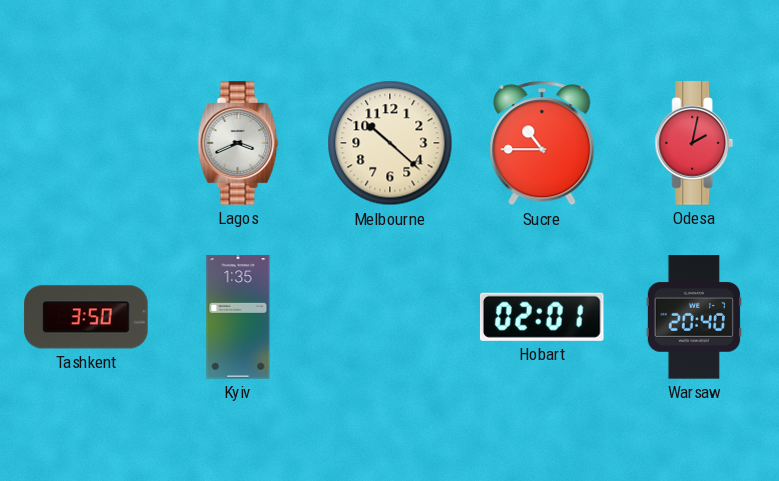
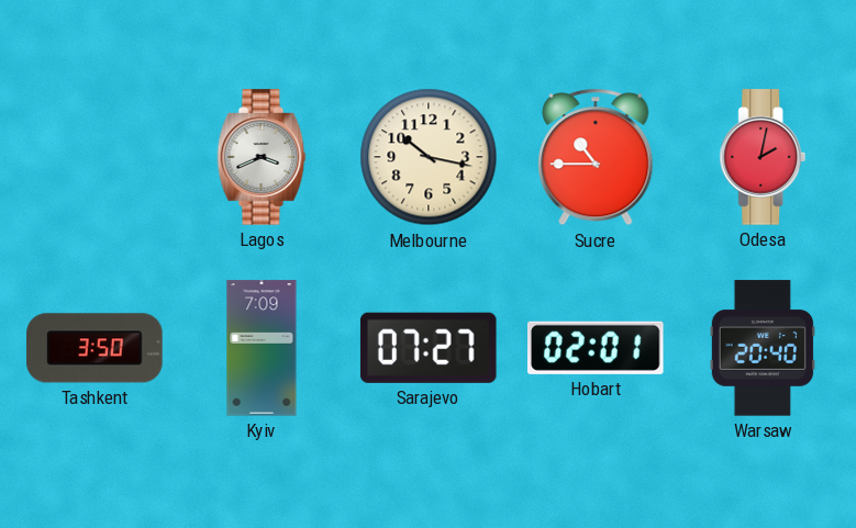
Melbourne: 10:22 -> 10:17
Kyiv: 1:35 -> 7:09
Sarajevo: none -> 07:27
